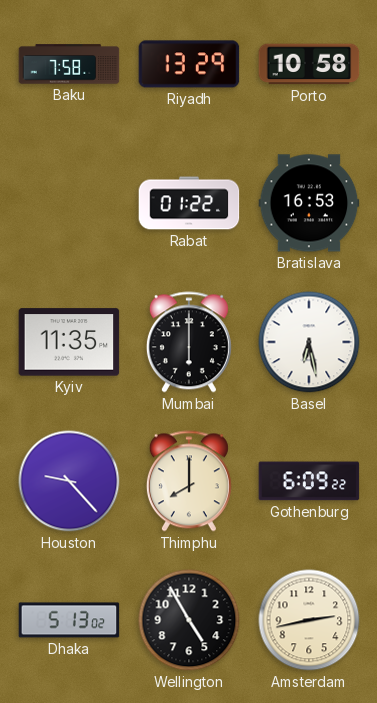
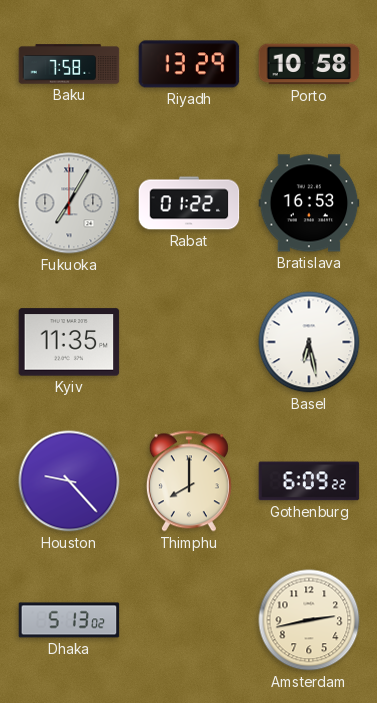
Fukuoka: none -> 7:05
Mumbai: 6:00 -> none
Wellington: 4:55 -> none
